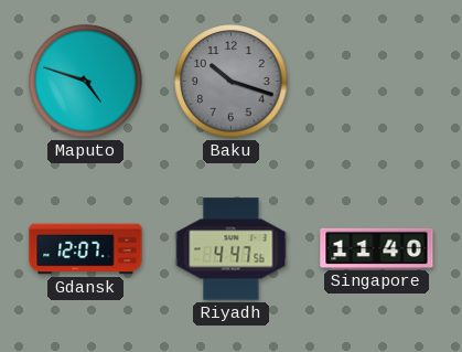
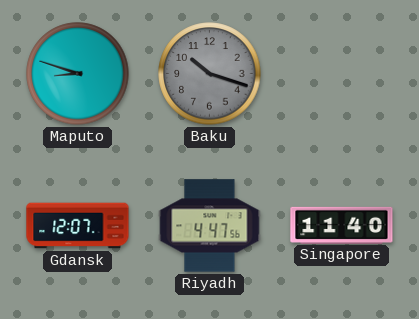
Maputo: 4:48 -> 8:48
